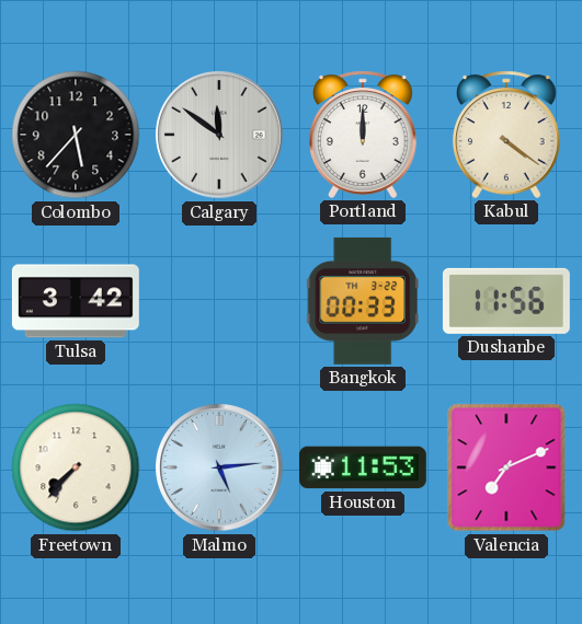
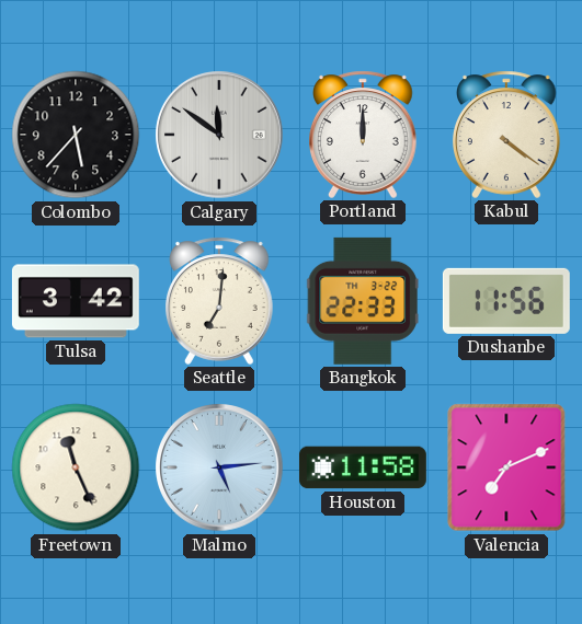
Seattle: none -> 7:01
Bangkok: 00:33 -> 22:33
Freetown: 7:37 -> 11:26
Houston: 11:53 -> 11:58
